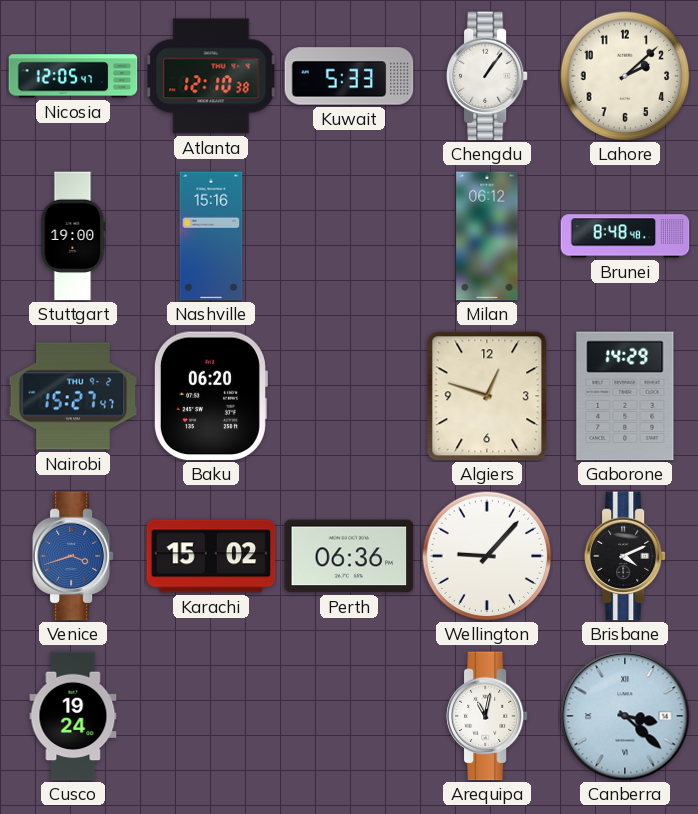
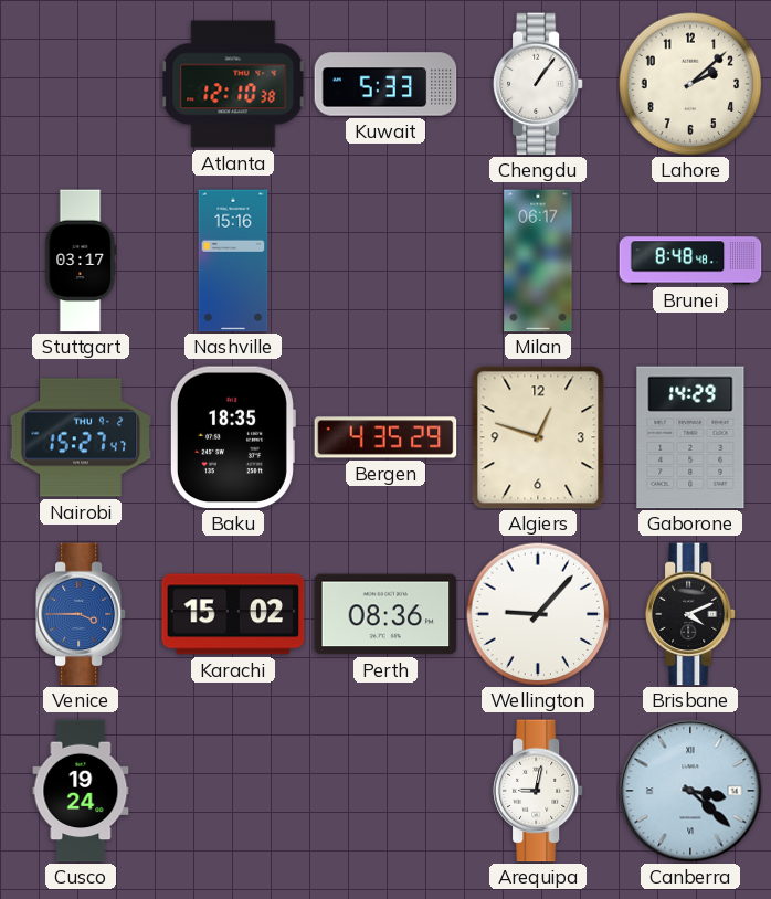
Nicosia: 12:05 -> none
Stuttgart: 19:00 -> 03:17
Milan: 06:12 -> 06:17
Baku: 06:20 -> 18:35
Bergen: none -> 4:35
Venice: 3:42 -> 3:45
Perth: 06:36 -> 08:36
Arequipa: 11:02 -> 9:02
